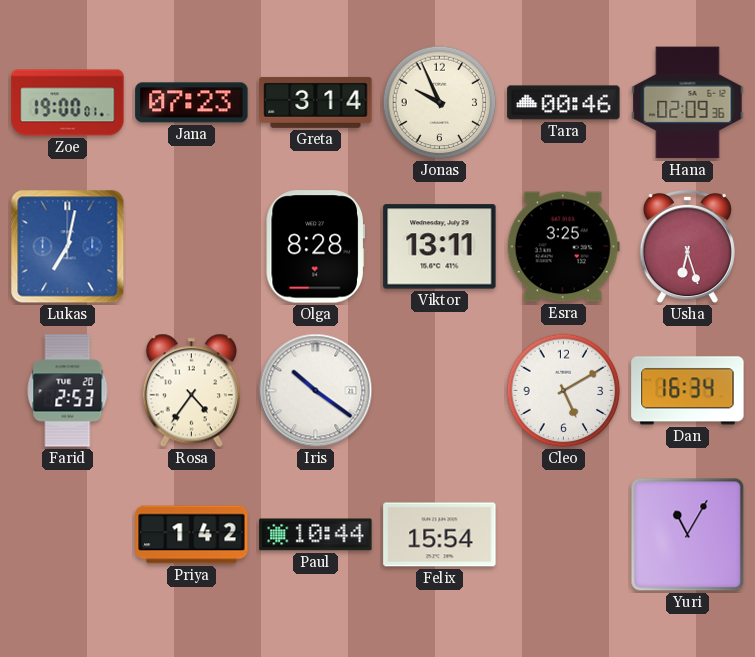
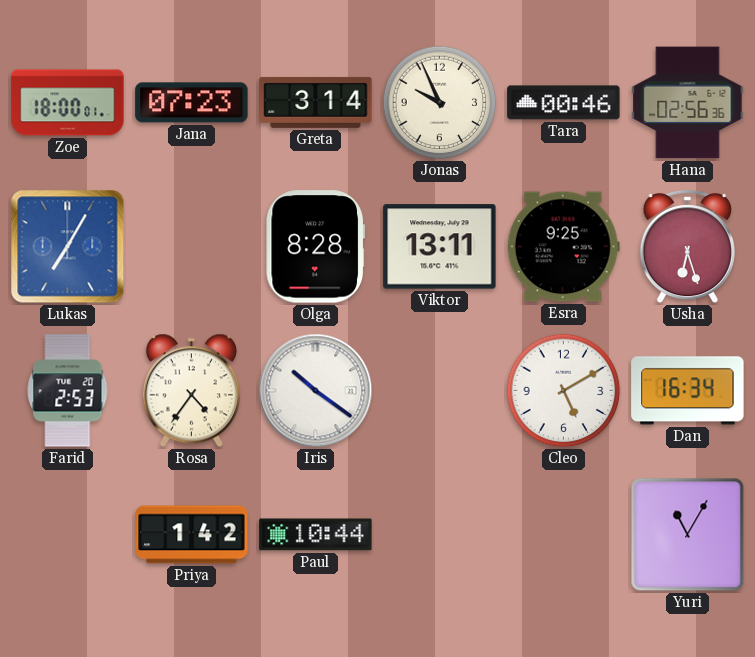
Zoe: 19:00 -> 18:00
Hana: 02:09 -> 02:56
Lukas: 7:02 -> 7:05
Esra: 3:25 -> 9:25
Felix: 15:54 -> none
